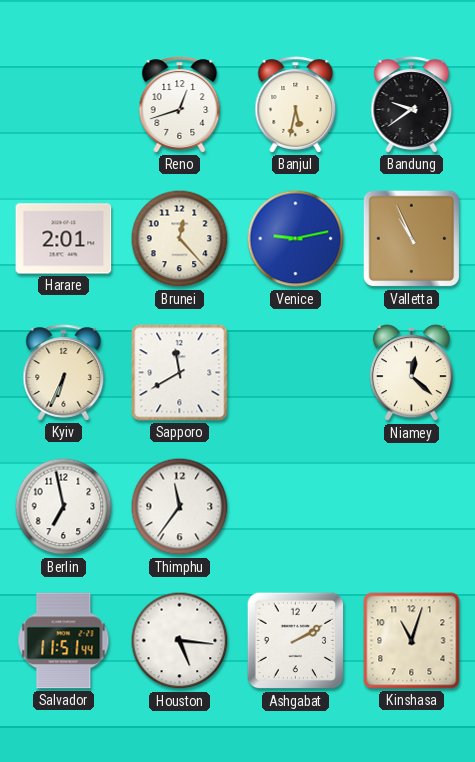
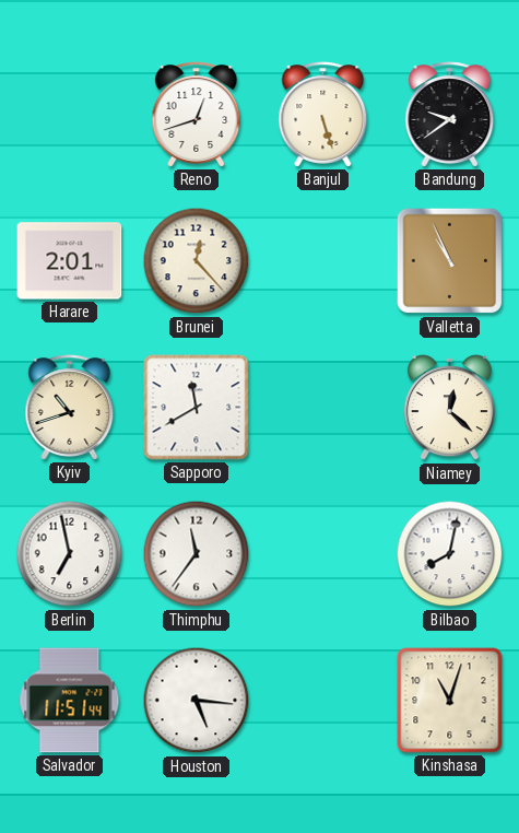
Banjul: 5:32 -> 5:27
Venice: 9:13 -> none
Kyiv: 6:34 -> 10:42
Bilbao: none -> 8:02
Ashgabat: 2:10 -> none
